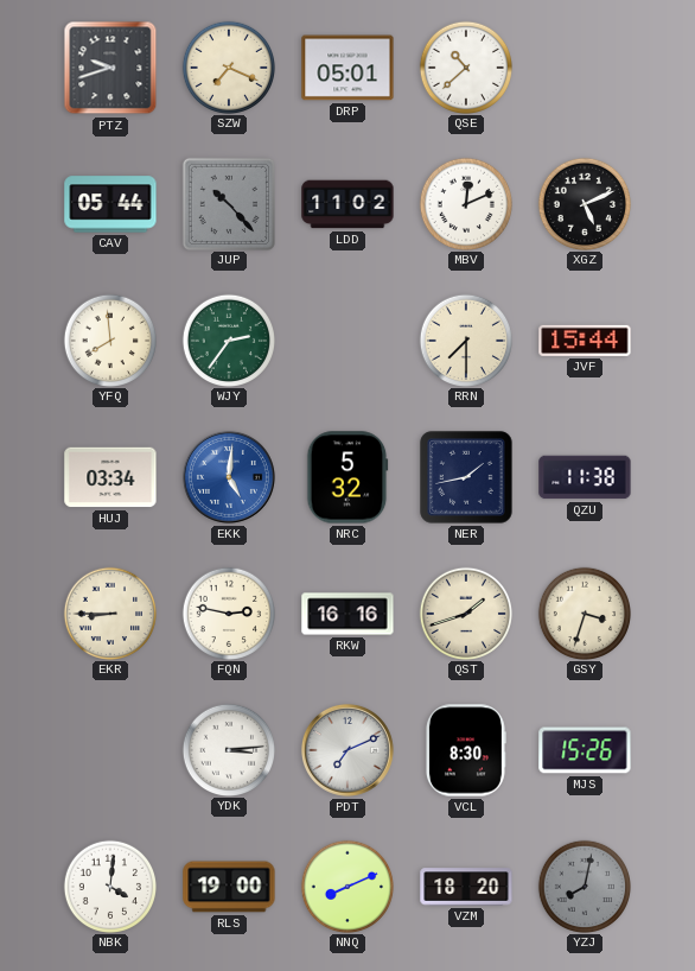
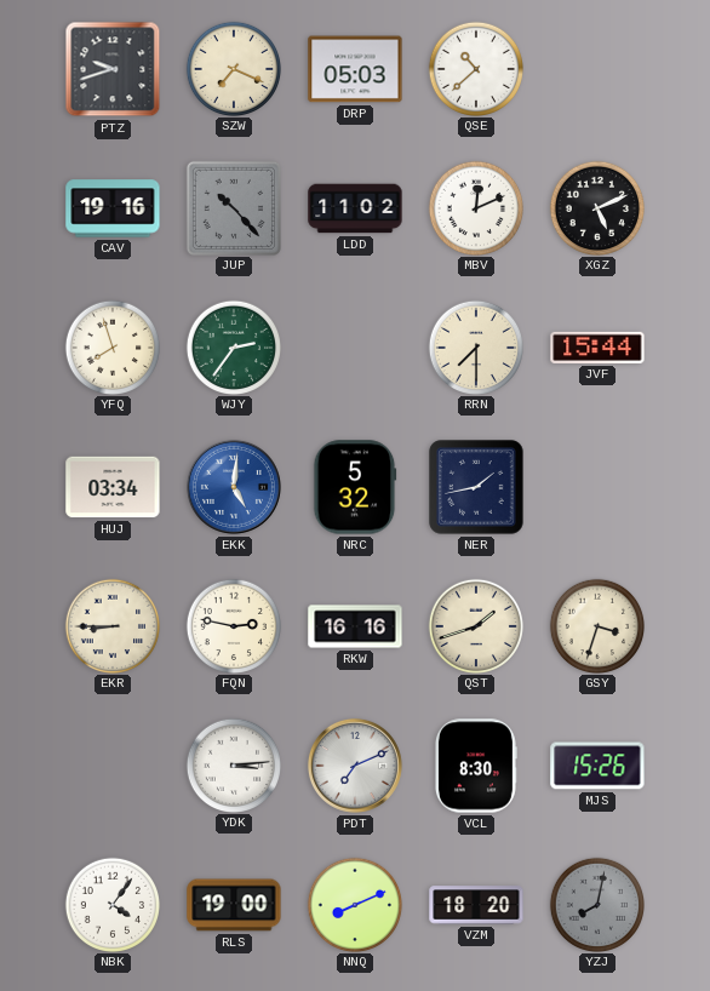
DRP: 05:01 -> 05:03
CAV: 05:44 -> 19:16
YFQ: 7:59 -> 7:57
QZU: 11:38 -> none
NBK: 4:01 -> 4:06
